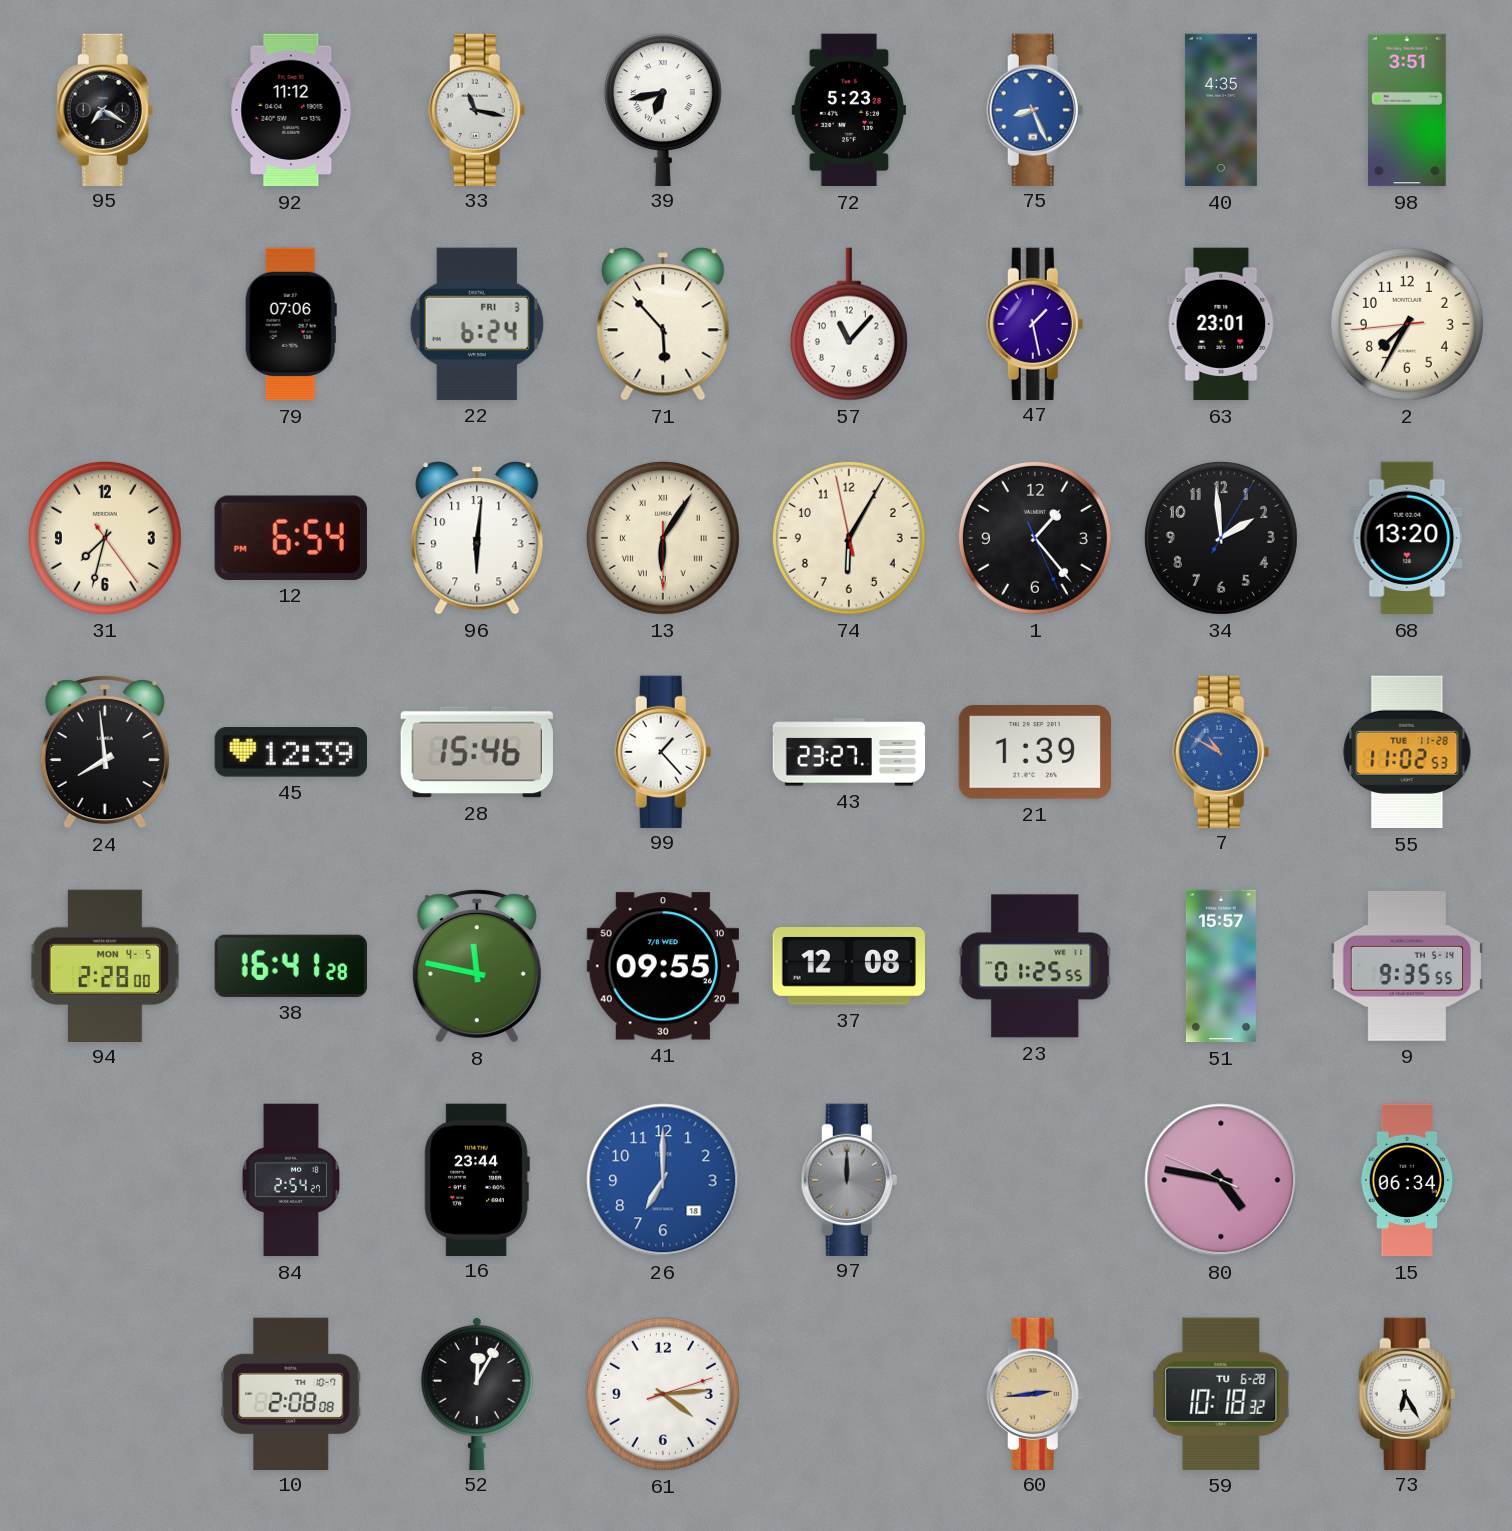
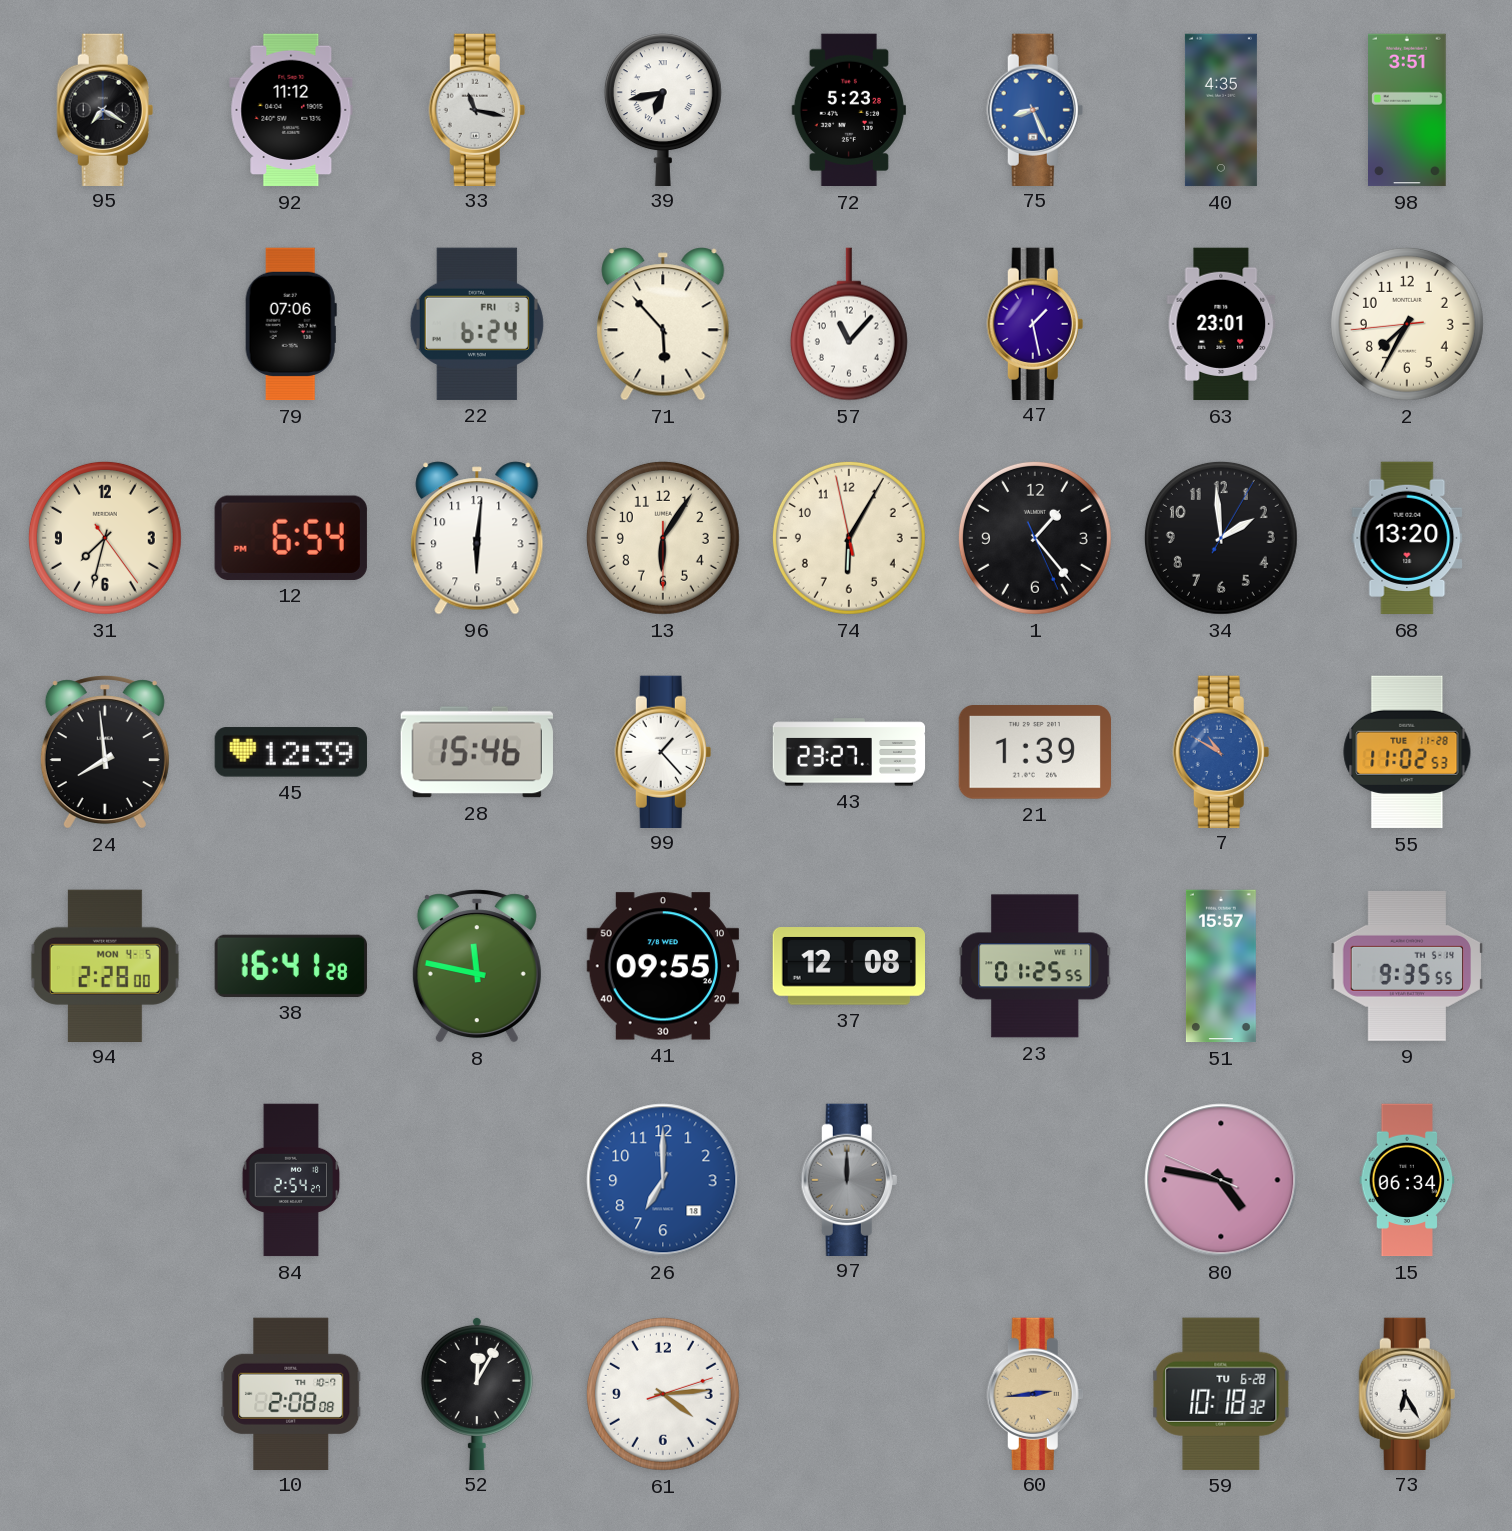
13 numerals: Roman -> Arabic
16: 23:44 -> none
